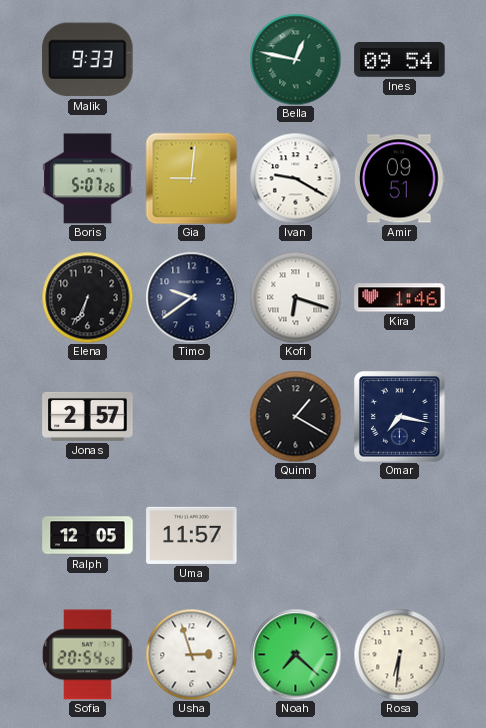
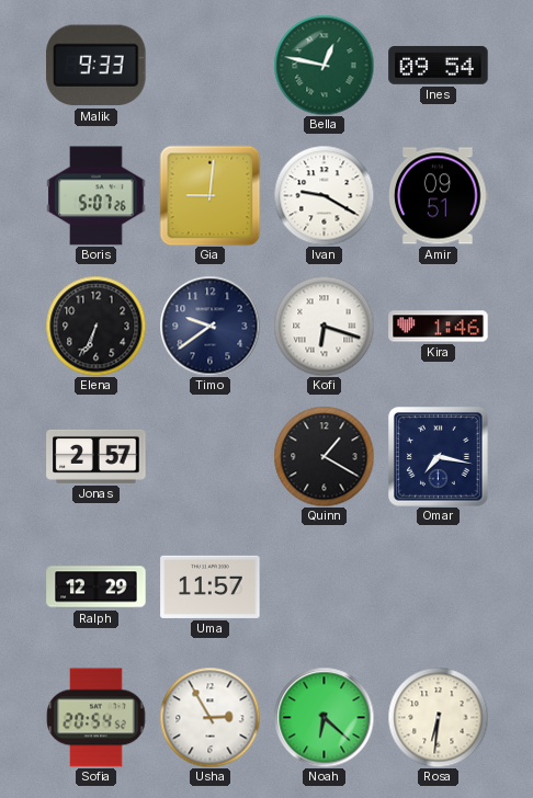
Ralph: 12:05 -> 12:29
Usha: 2:57 -> 2:55
Noah: 7:22 -> 6:22
